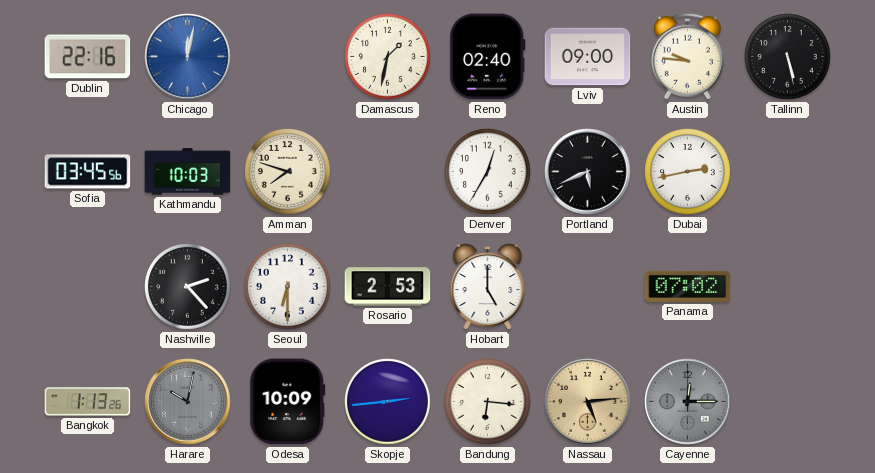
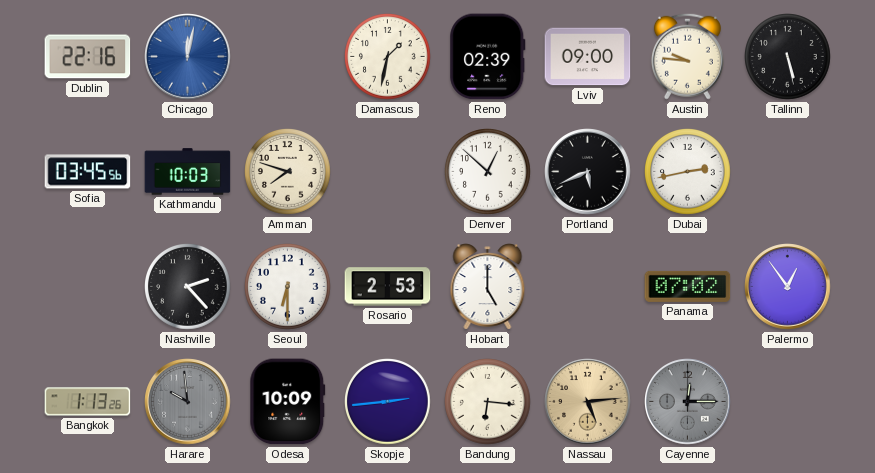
Reno: 02:40 -> 02:39
Denver: 12:35 -> 12:52
Palermo: none -> 12:54
Harare: 10:02 -> 9:59
